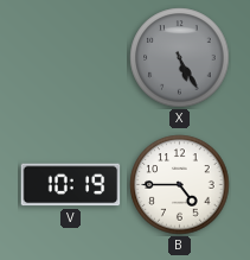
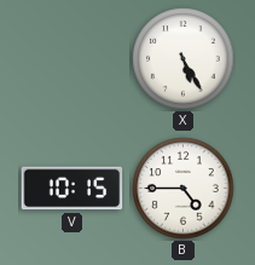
X dial: grey -> white
V: 10:19 -> 10:15
